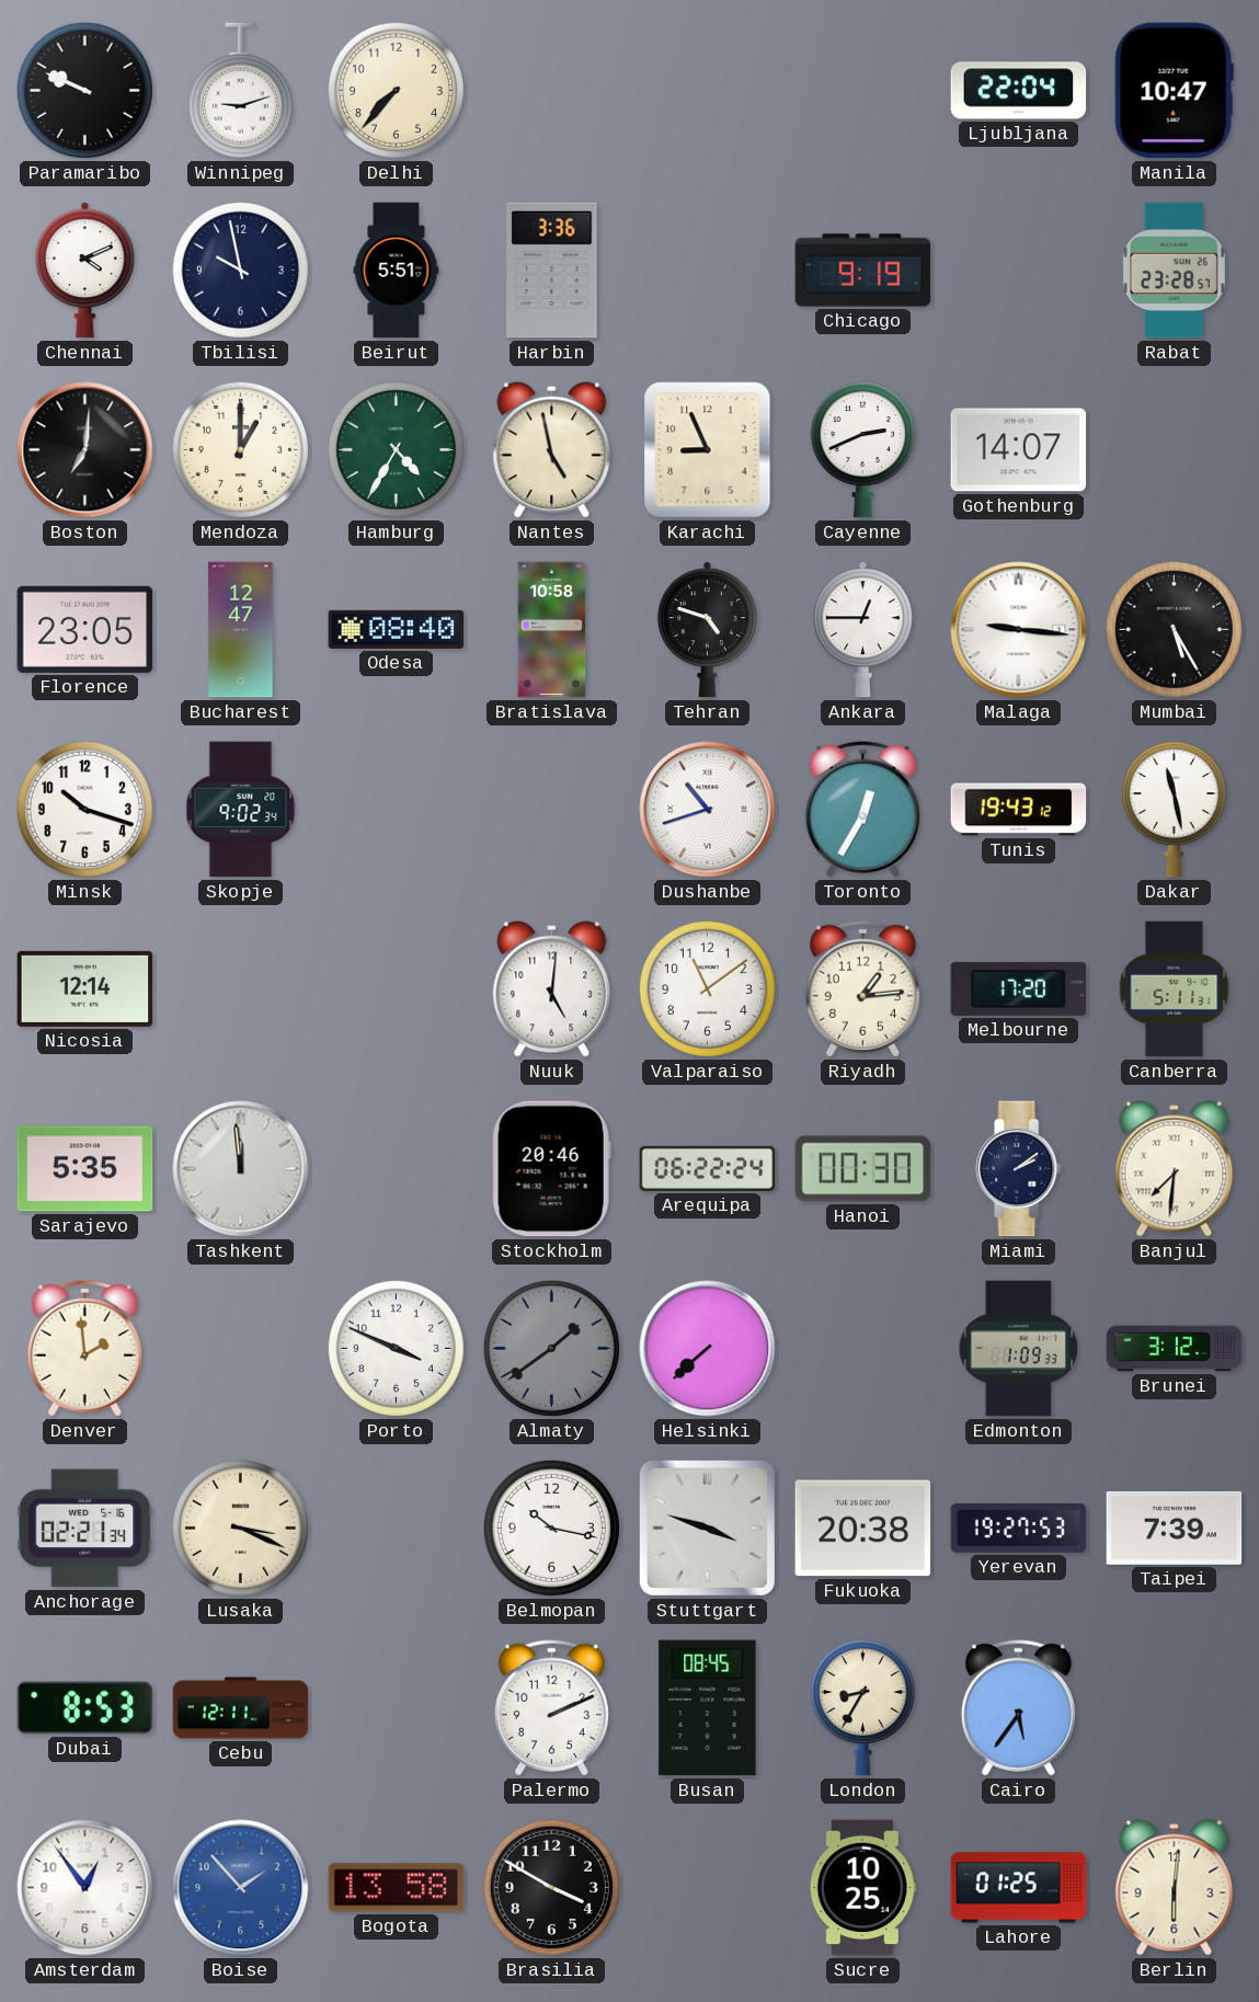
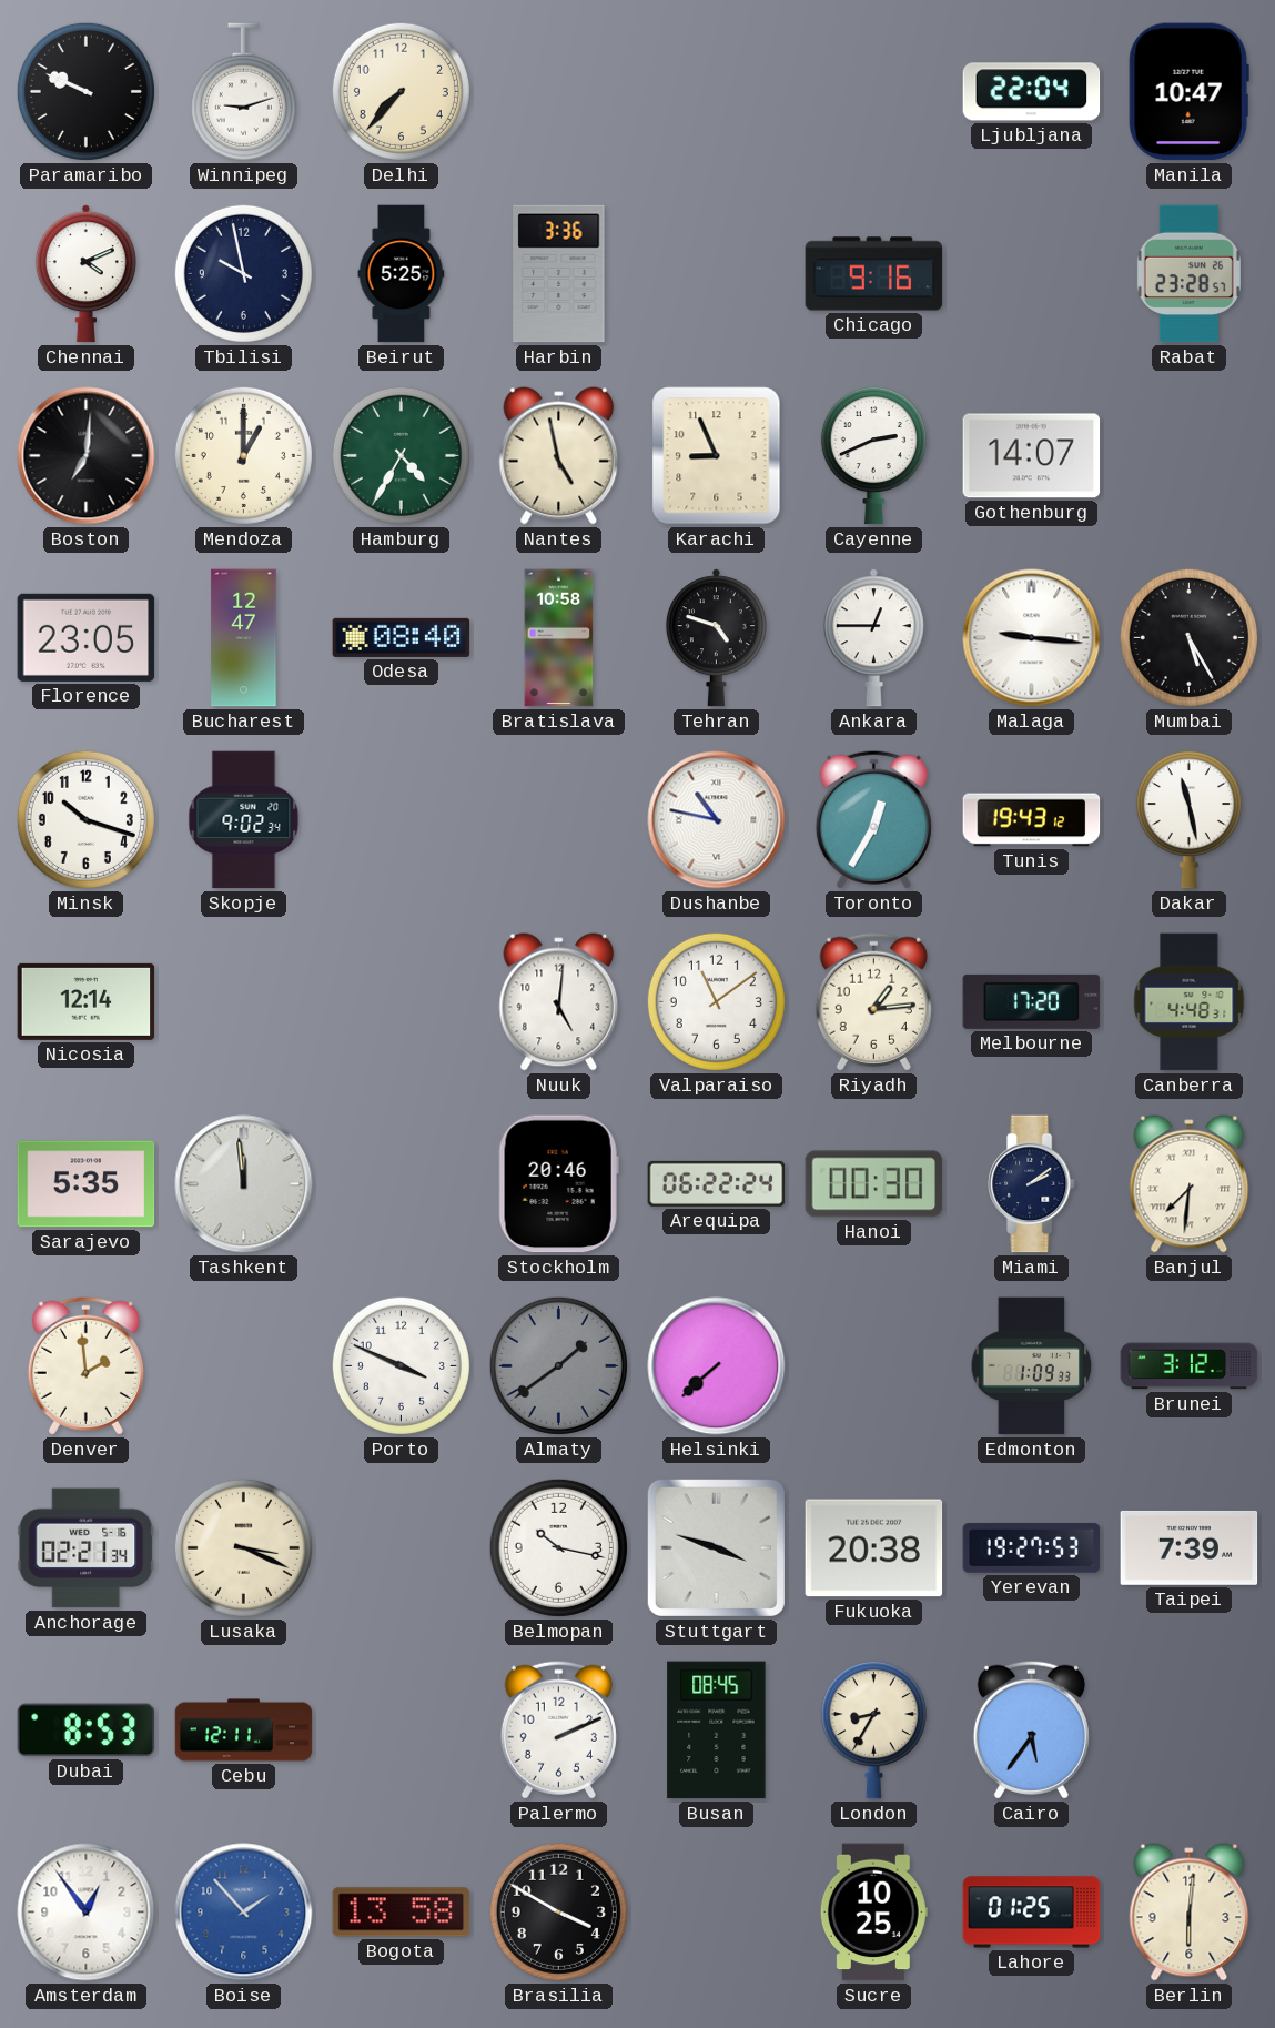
Beirut: 5:51 -> 5:25
Chicago: 9:19 -> 9:16
Dushanbe: 10:42 -> 10:47
Canberra: 5:11 -> 4:48
